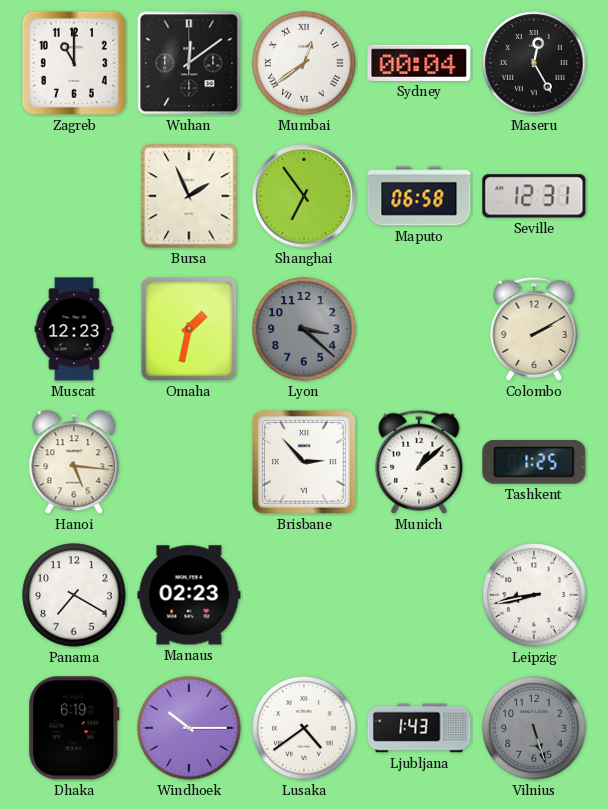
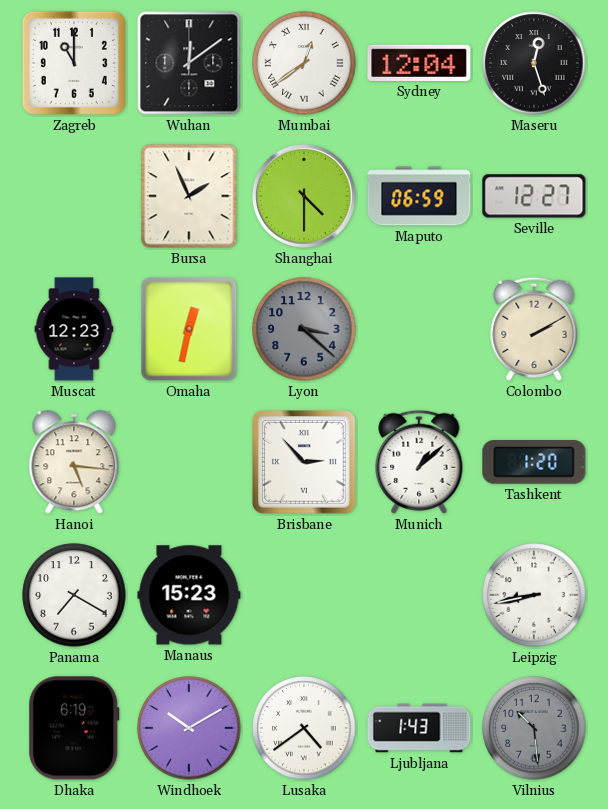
Sydney: 00:04 -> 12:04
Maseru: 12:25 -> 12:27
Shanghai: 6:54 -> 4:30
Maputo: 06:58 -> 06:59
Seville: 12:31 -> 12:27
Omaha: 1:32 -> 12:32
Tashkent: 1:25 -> 1:20
Manaus: 02:23 -> 15:23
Windhoek: 10:15 -> 10:10
Vilnius: 5:27 -> 10:29
